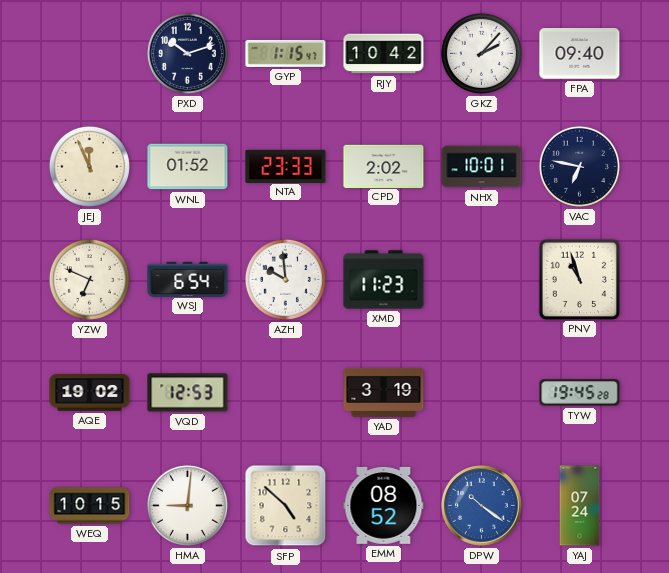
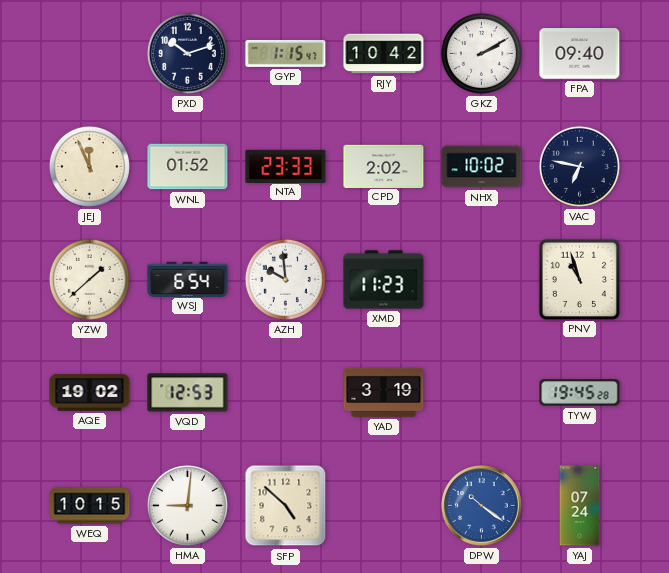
GKZ: 2:07 -> 2:10
NHX: 10:01 -> 10:02
YZW: 6:49 -> 1:38
EMM: 08:52 -> none
